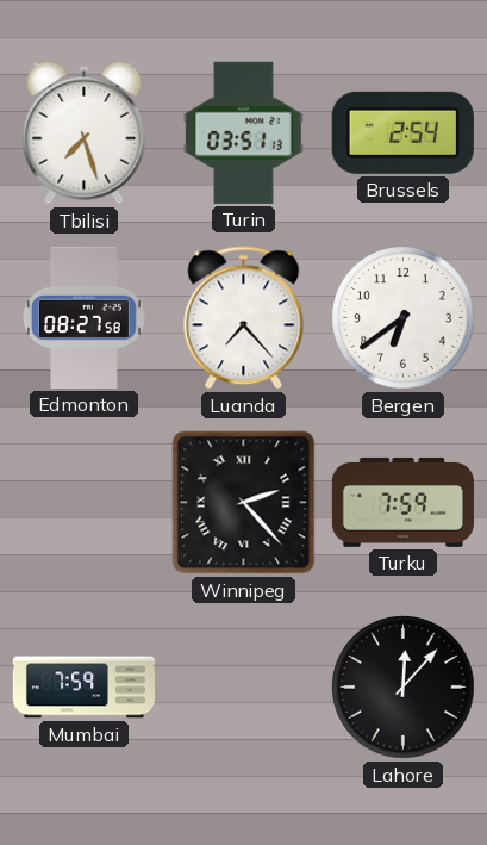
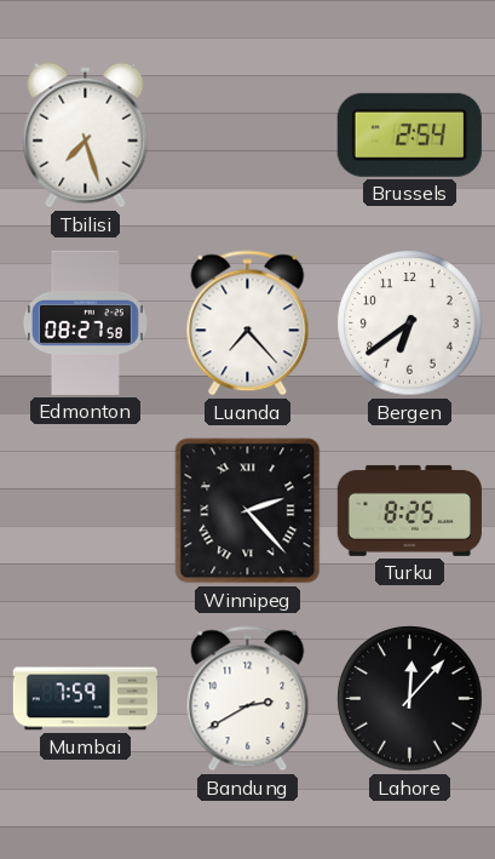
Turin: 03:51 -> none
Turku: 7:59 -> 8:25
Bandung: none -> 2:40
